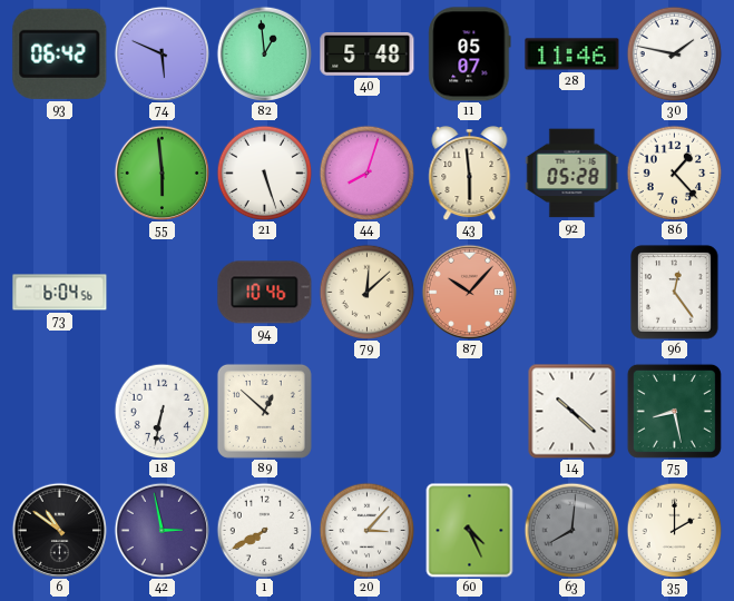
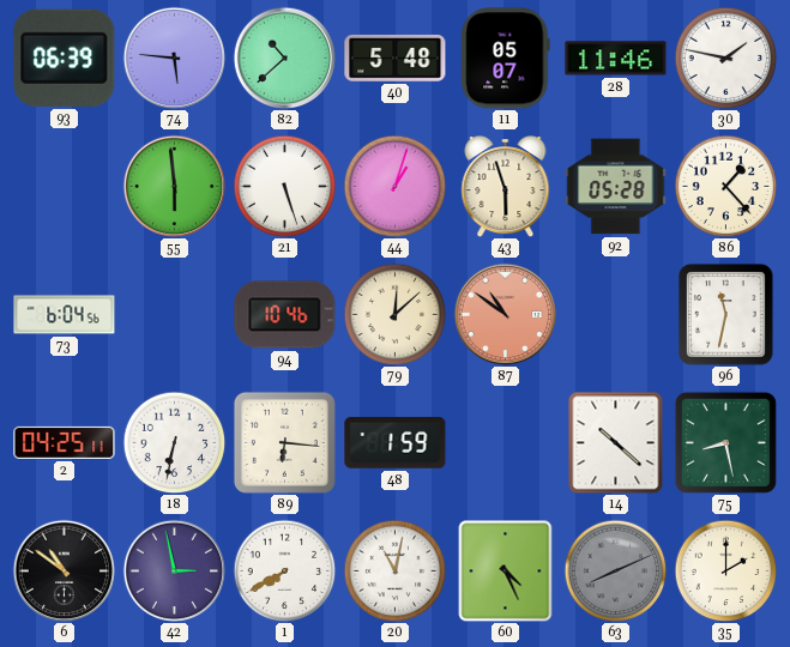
93: 06:42 -> 06:39
74: 5:49 -> 5:46
82: 12:59 -> 10:38
44: 8:03 -> 1:03
43: 5:59 -> 5:57
87: 10:07 -> 10:51
96: 12:24 -> 11:32
2: none -> 04:25
89: 12:52 -> 6:16
48: none -> 1:59
20: 3:07 -> 11:02
63: 8:01 -> 8:11
